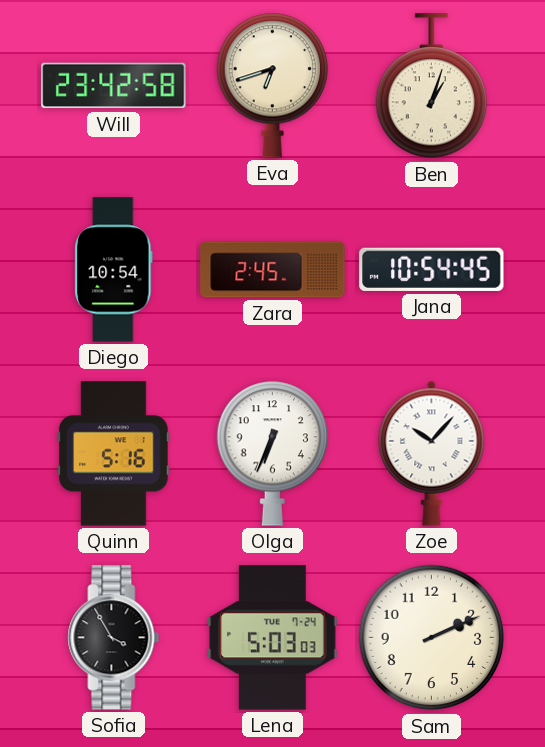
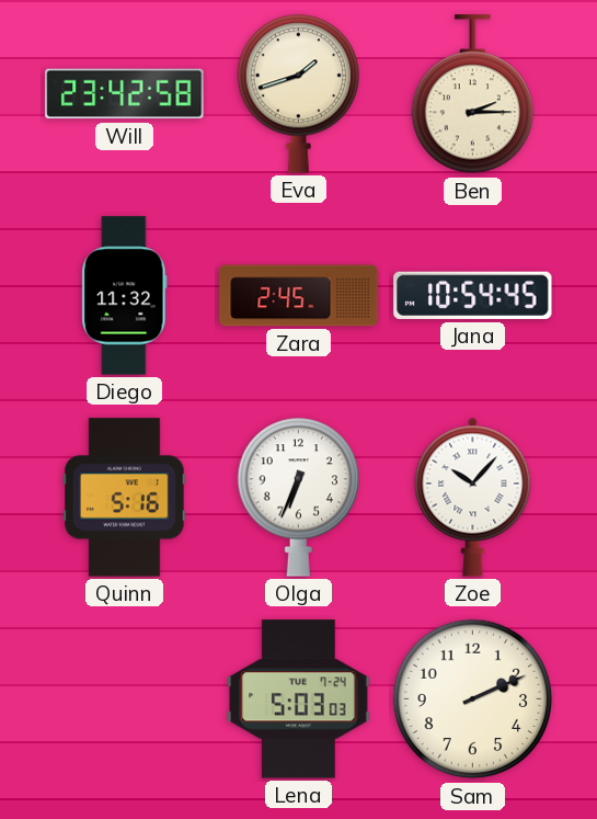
Eva: 6:42 -> 1:42
Ben: 1:03 -> 2:15
Diego: 10:54 -> 11:32
Sofia: 3:55 -> none
